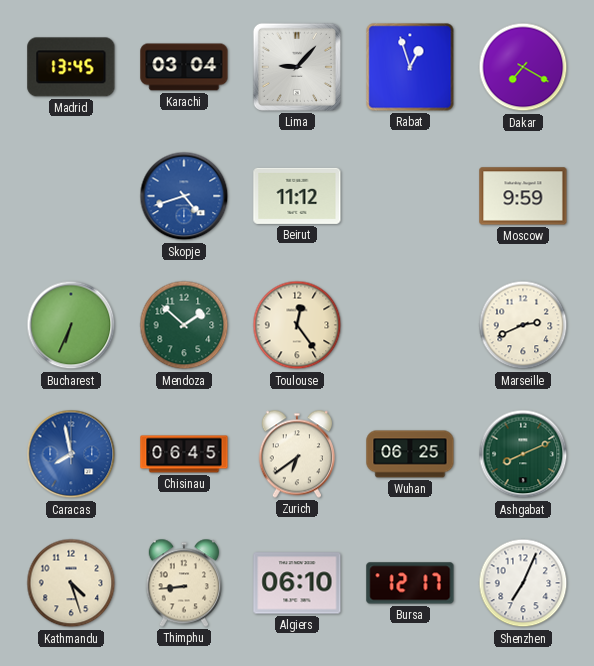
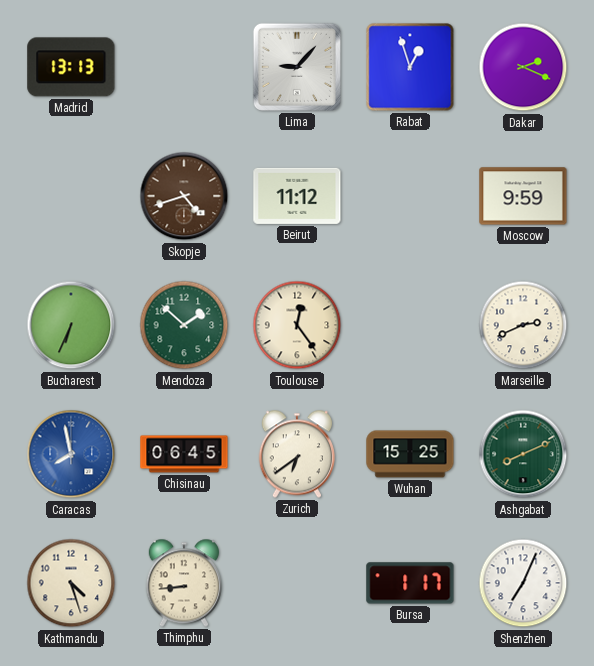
Madrid: 13:45 -> 13:13
Karachi: 03:04 -> none
Dakar: 7:20 -> 2:19
Skopje dial: blue -> brown
Wuhan: 06:25 -> 15:25
Algiers: 06:10 -> none
Bursa: 12:17 -> 1:17
